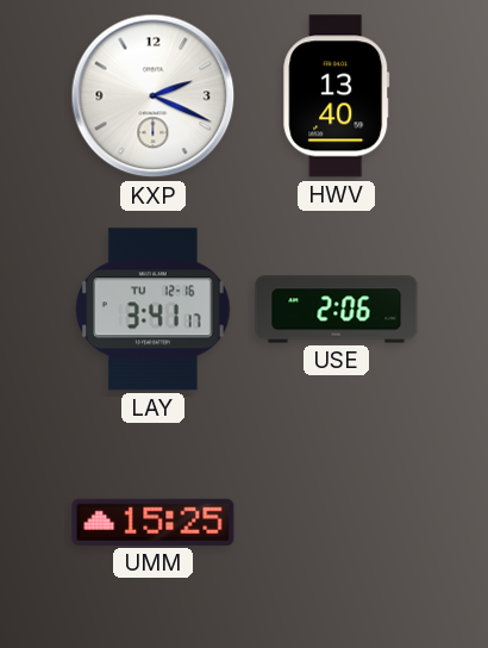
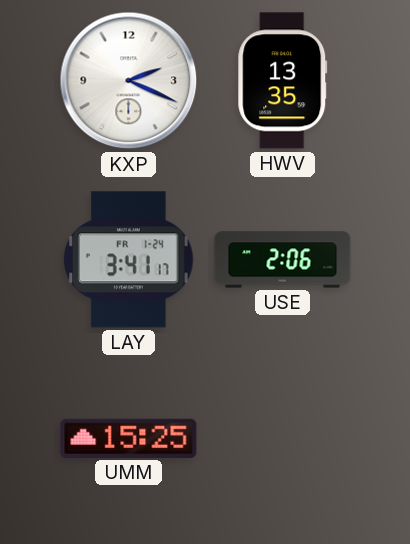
HWV: 13:40 -> 13:35
LAY date: TU 12-16 -> FR 1-24
